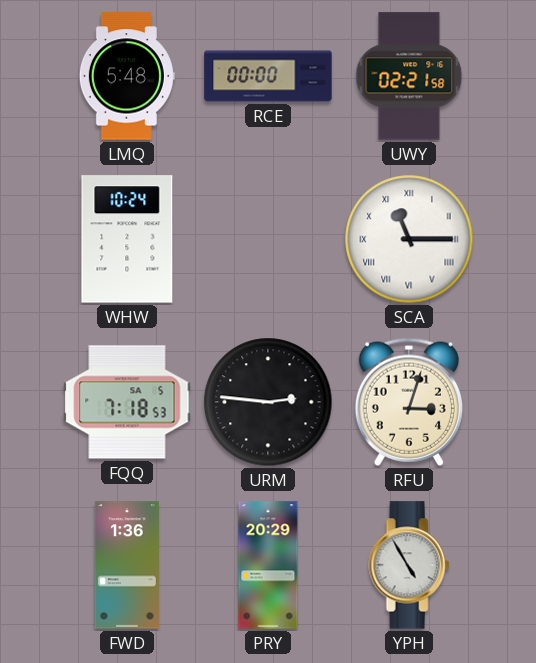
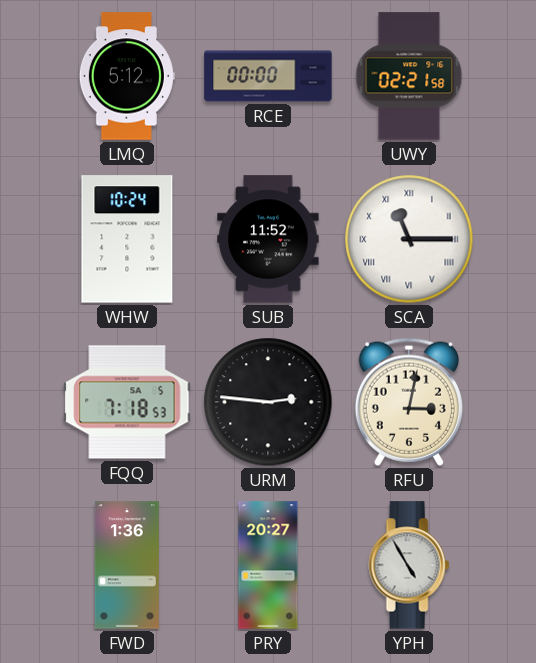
LMQ: 5:48 -> 5:12
SUB: none -> 11:52
RFU: 3:03 -> 3:02
PRY: 20:29 -> 20:27
